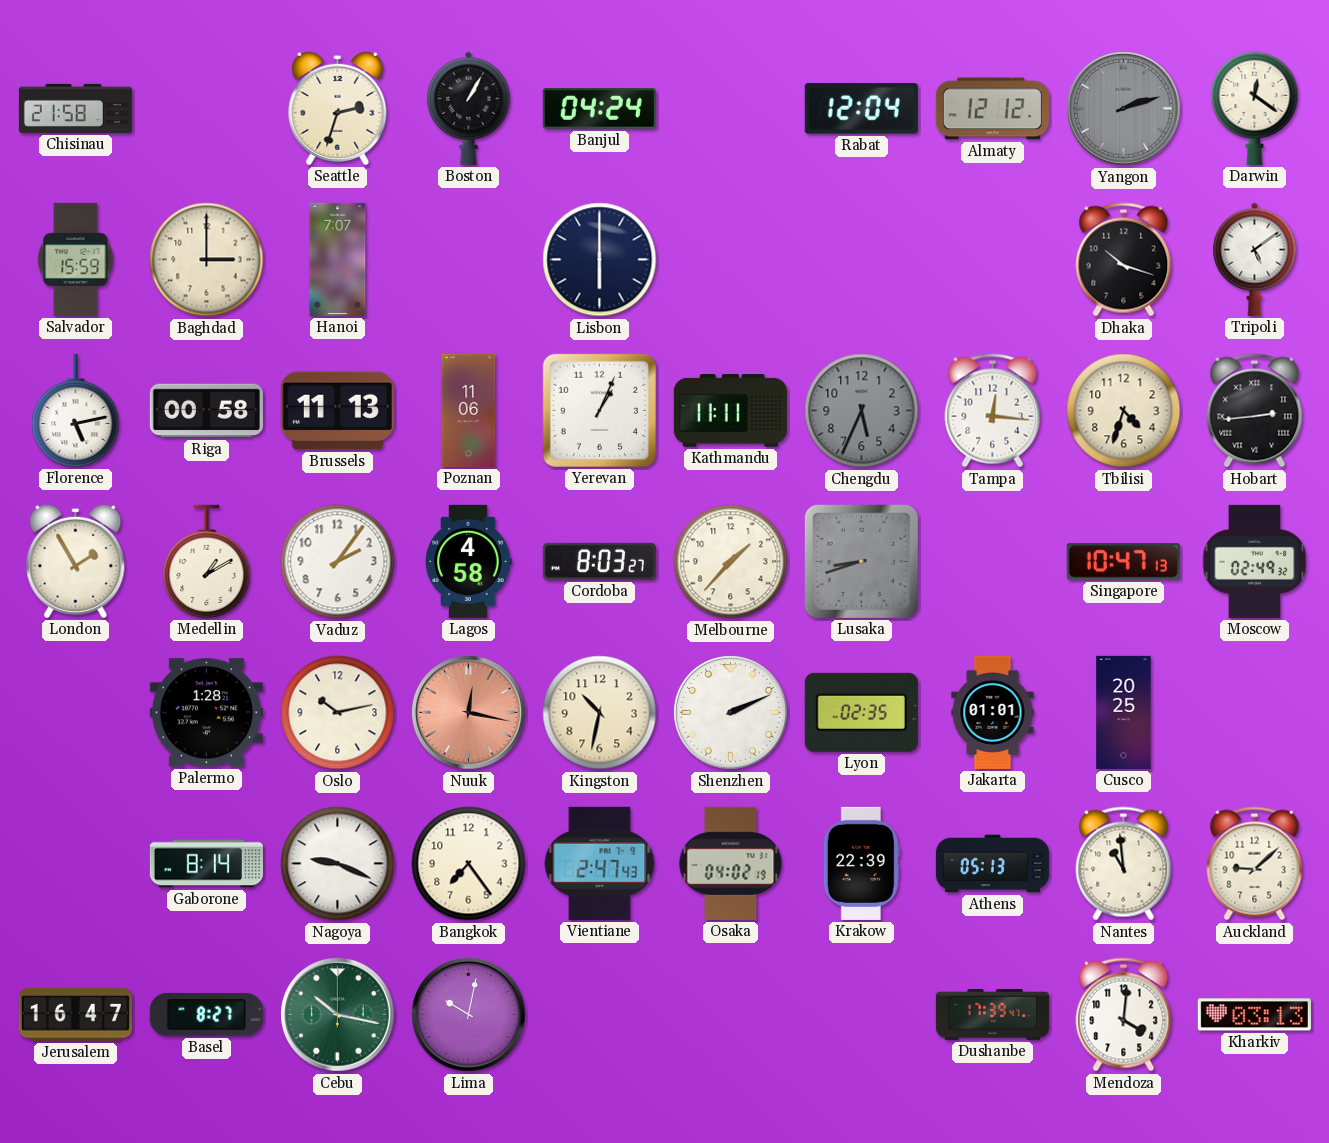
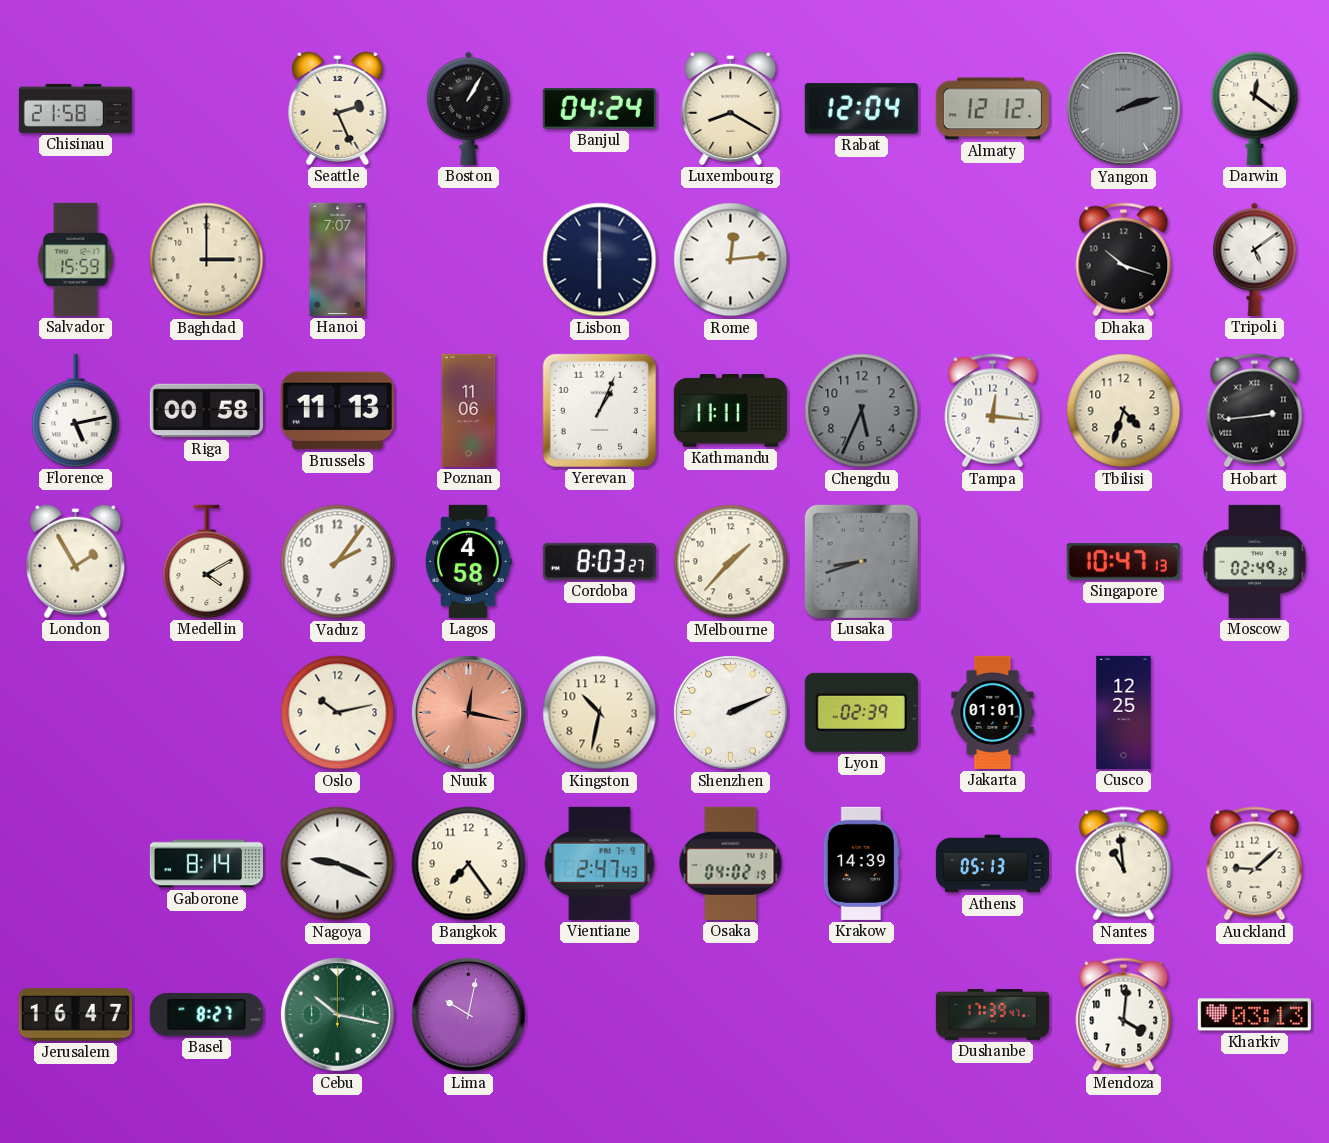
Seattle: 2:33 -> 2:26
Luxembourg: none -> 8:20
Rome: none -> 12:14
Medellin: 1:10 -> 4:10
Palermo: 1:28 -> none
Lyon: 02:35 -> 02:39
Cusco: 20:25 -> 12:25
Krakow: 22:39 -> 14:39
